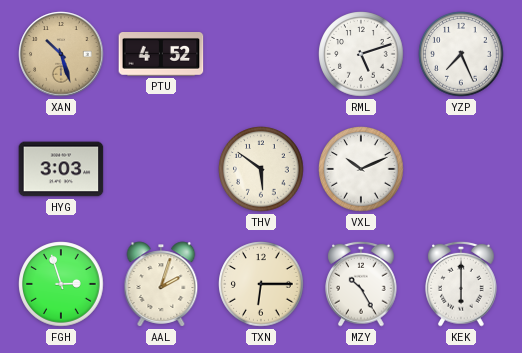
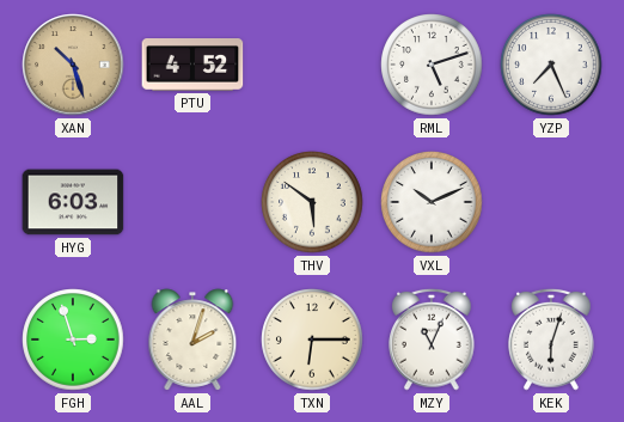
HYG: 3:03 -> 6:03
MZY: 10:25 -> 11:04
KEK: 6:00 -> 6:03
